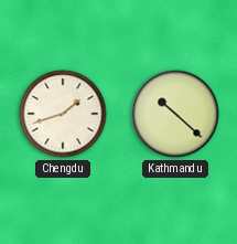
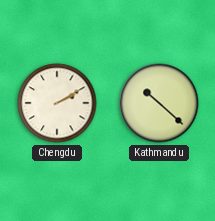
Chengdu: 1:42 -> 2:10
